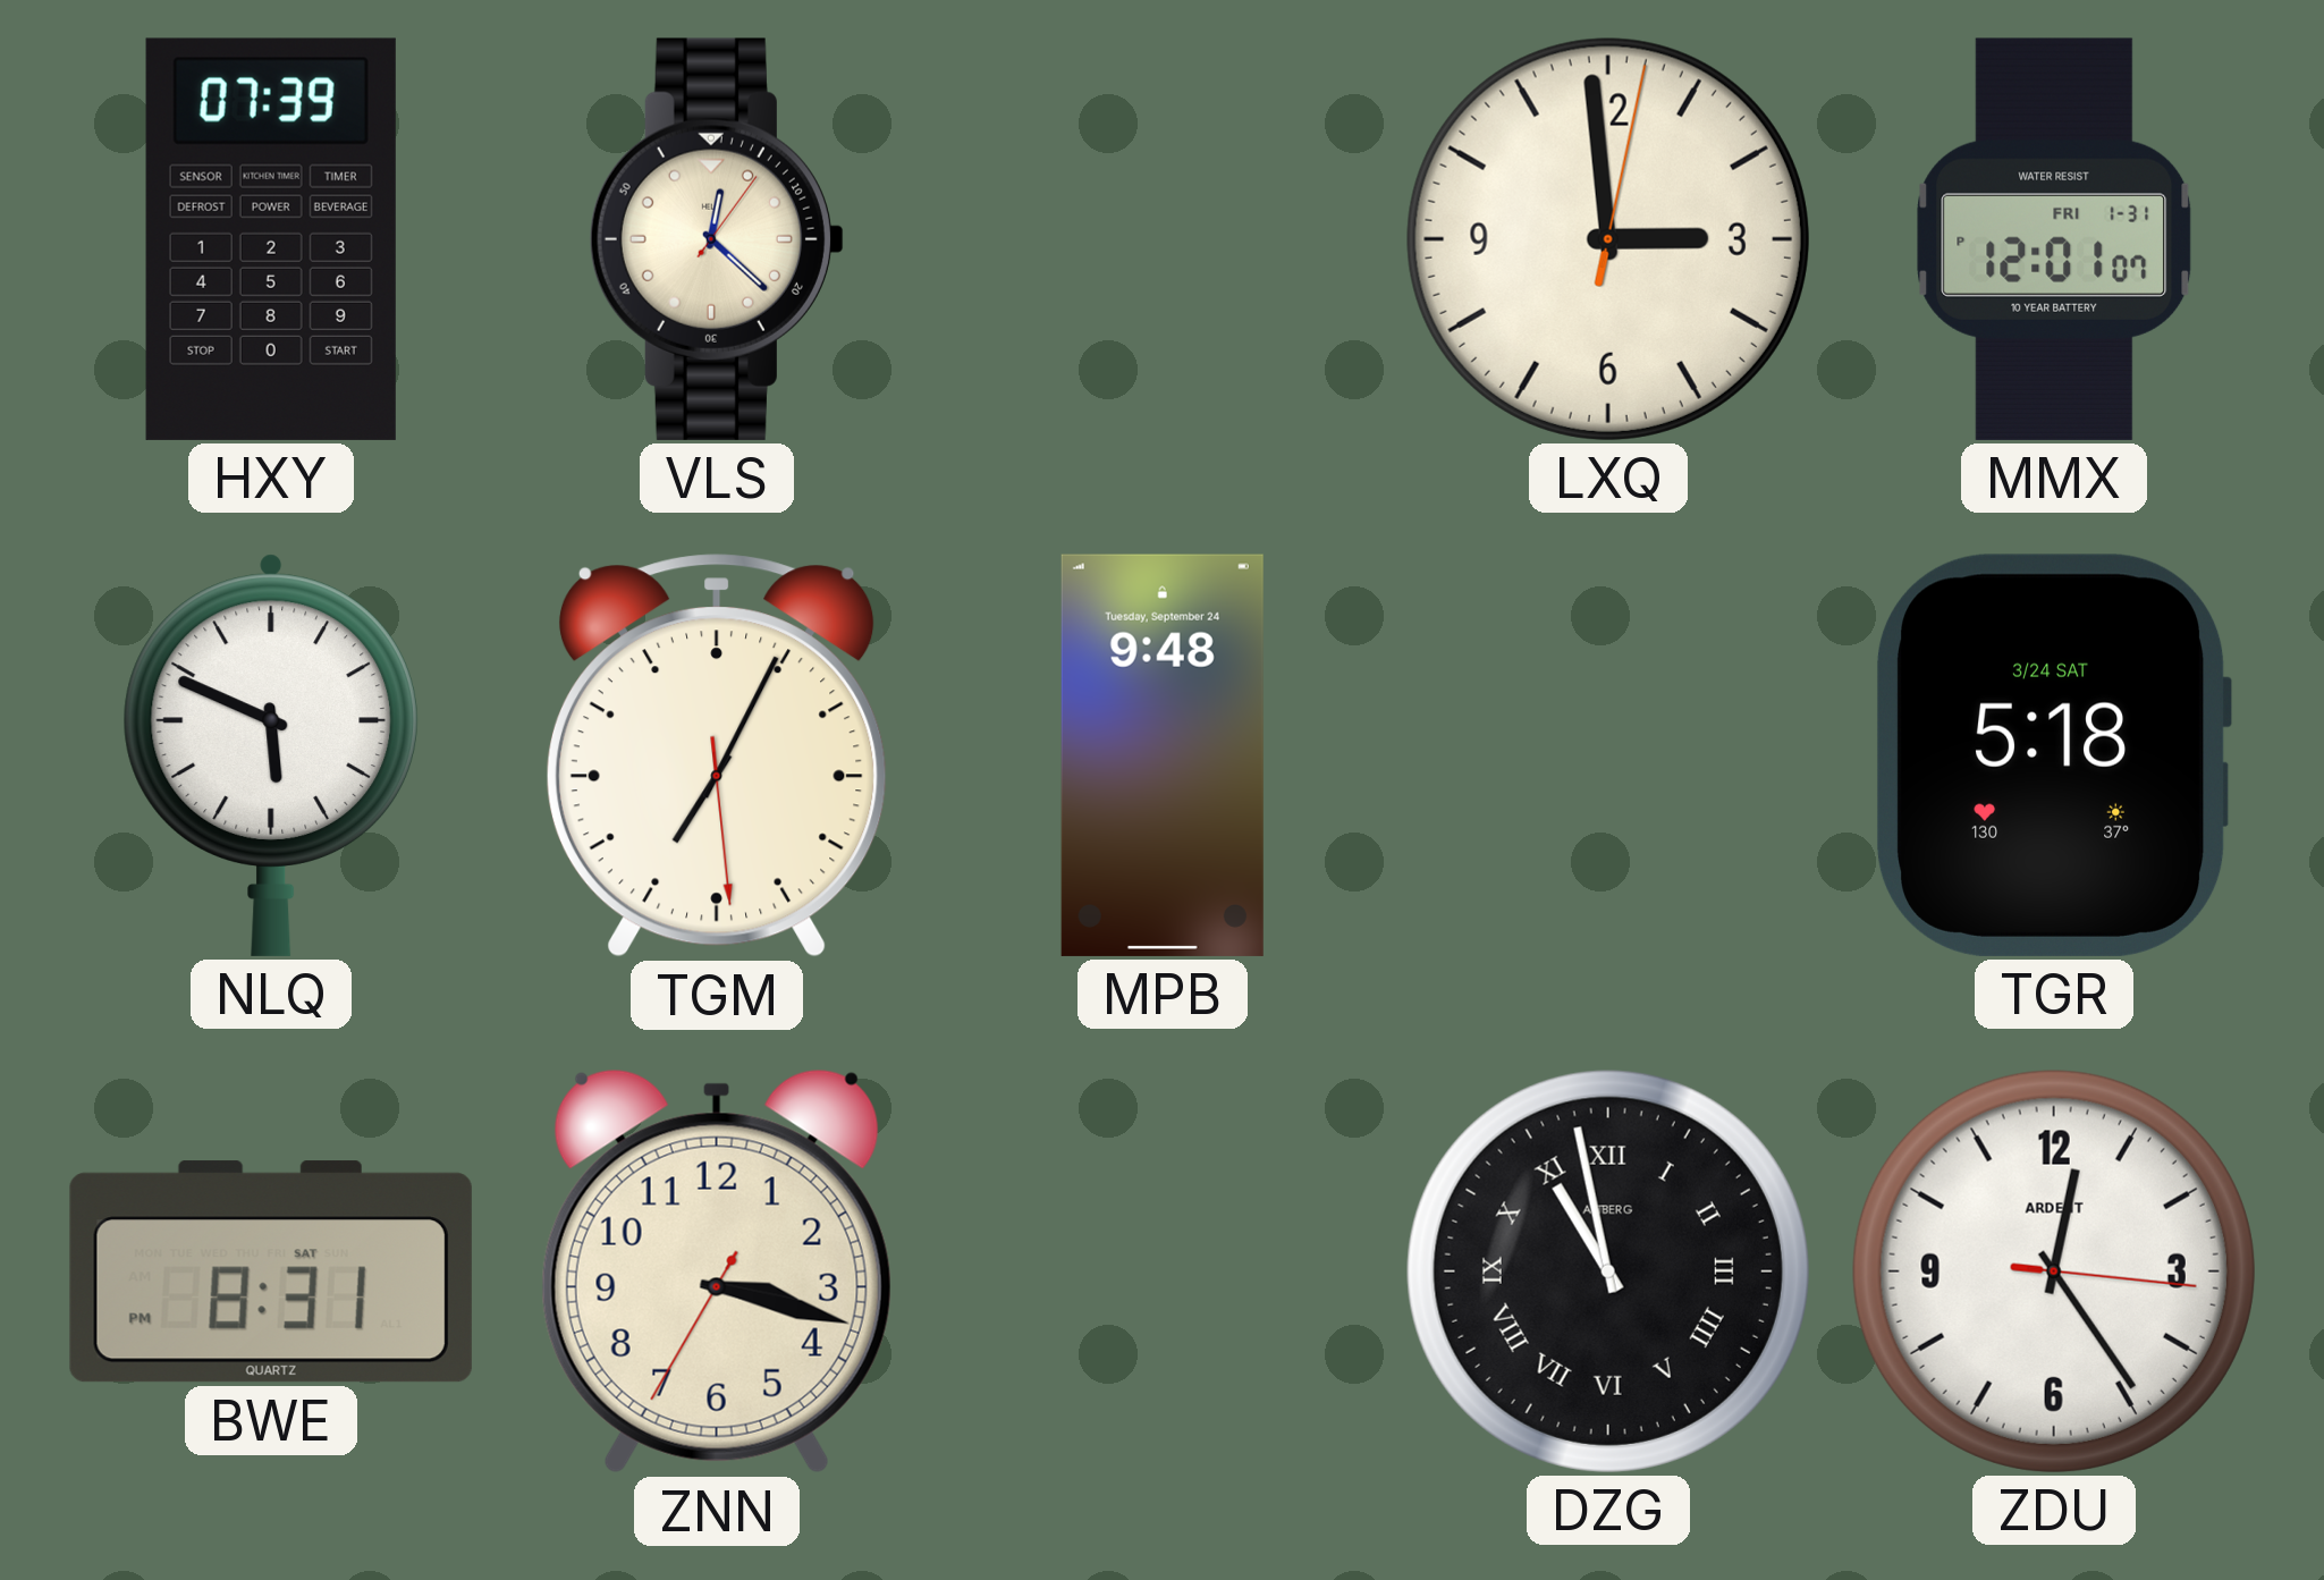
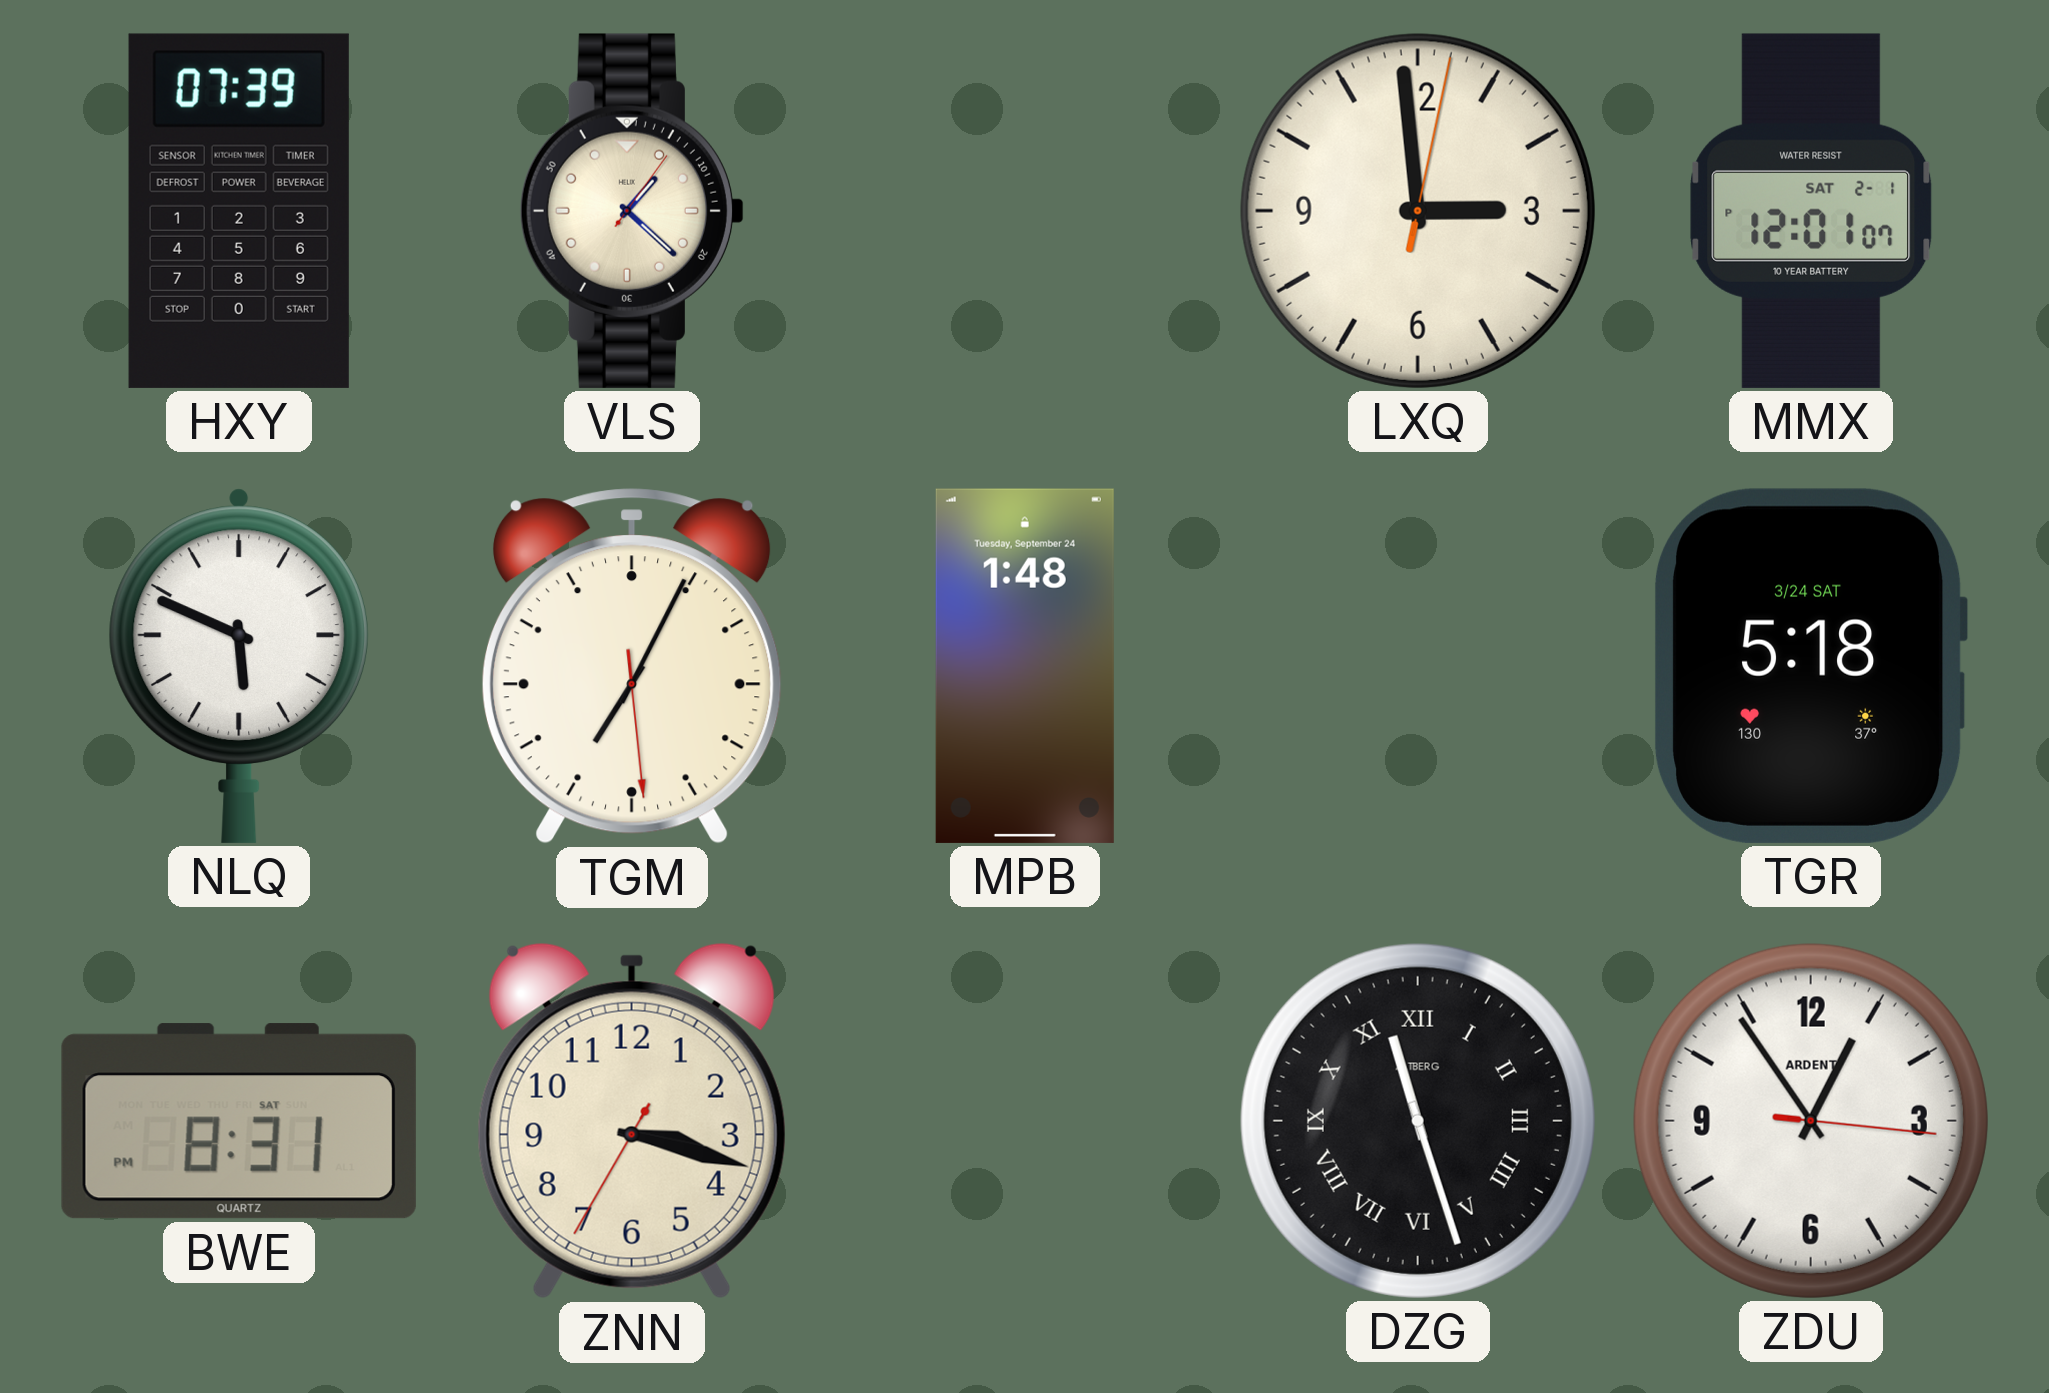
VLS: 12:22 -> 1:22
MMX date: FRI 1-31 -> SAT 2-1
MPB: 9:48 -> 1:48
DZG: 10:58 -> 11:27
ZDU: 12:24 -> 12:54
